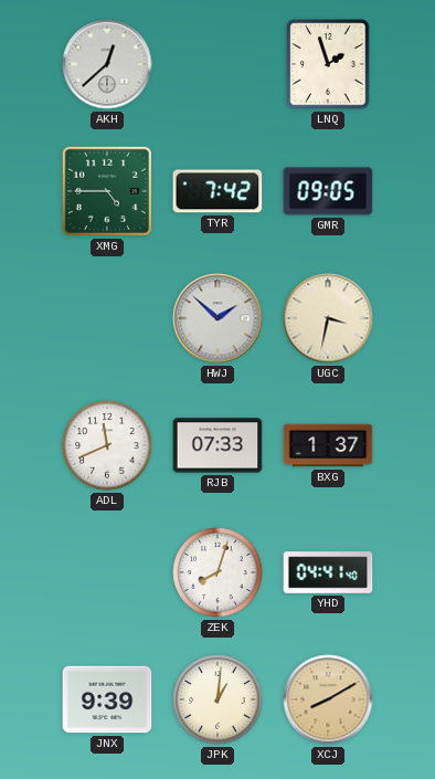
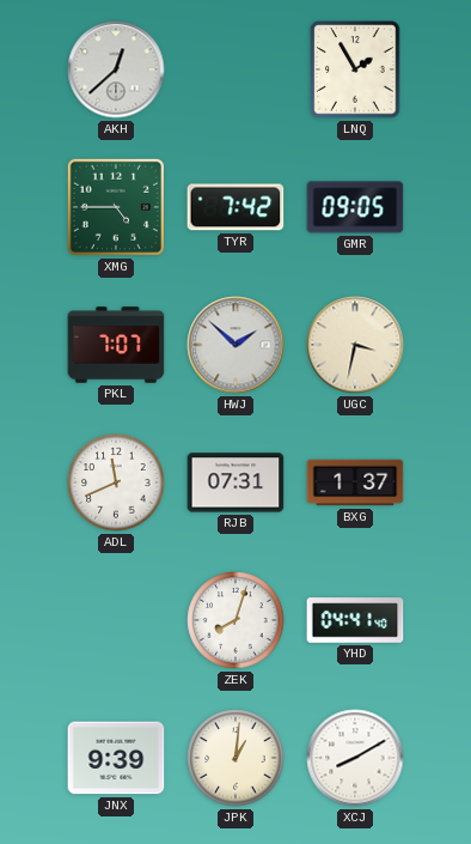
LNQ: 1:57 -> 1:55
PKL: none -> 7:07
RJB: 07:33 -> 07:31
XCJ dial: champagne -> white
